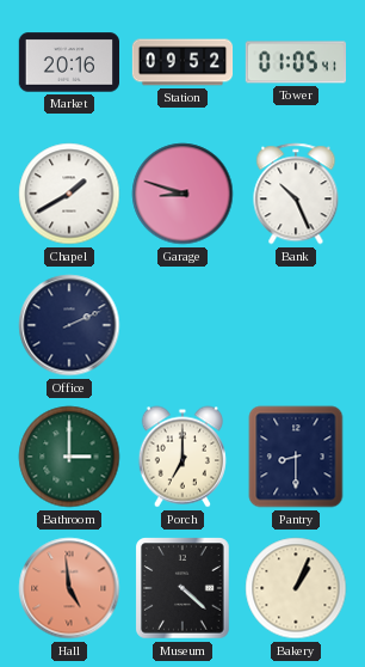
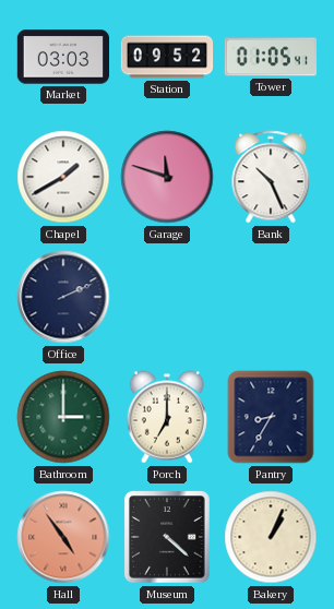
Market: 20:16 -> 03:03
Garage: 8:48 -> 11:48
Pantry: 8:30 -> 8:35
Hall: 4:59 -> 4:54
